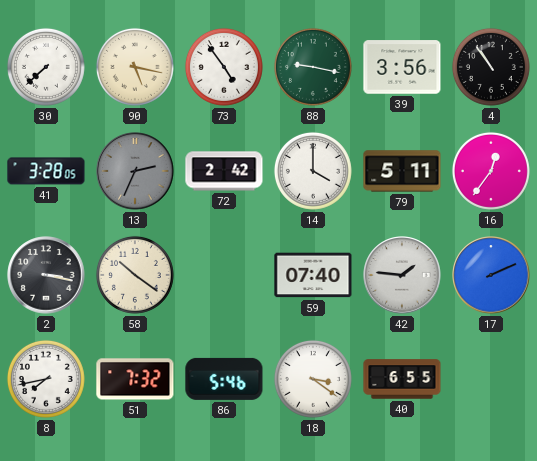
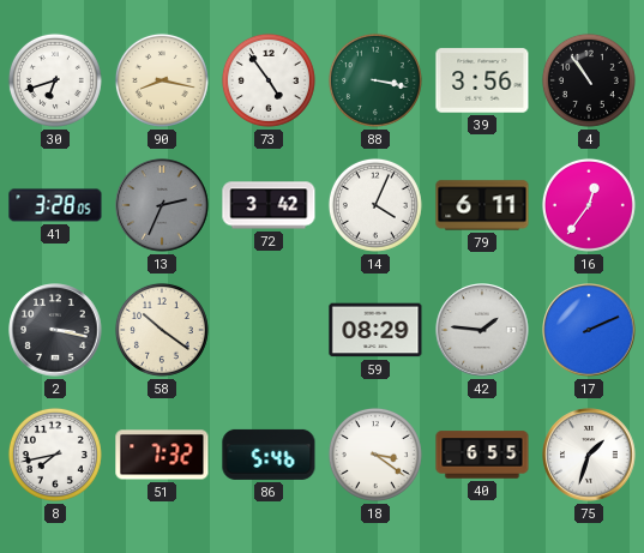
30: 7:38 -> 6:42
90: 5:17 -> 8:17
88: 9:17 -> 3:17
72: 2:42 -> 3:42
14: 4:00 -> 4:04
79: 5:11 -> 6:11
59: 07:40 -> 08:29
75: none -> 1:33
